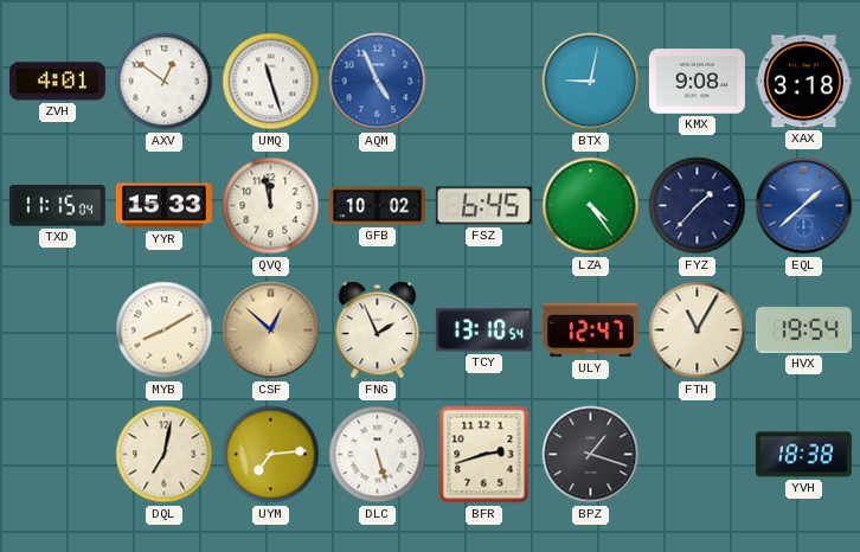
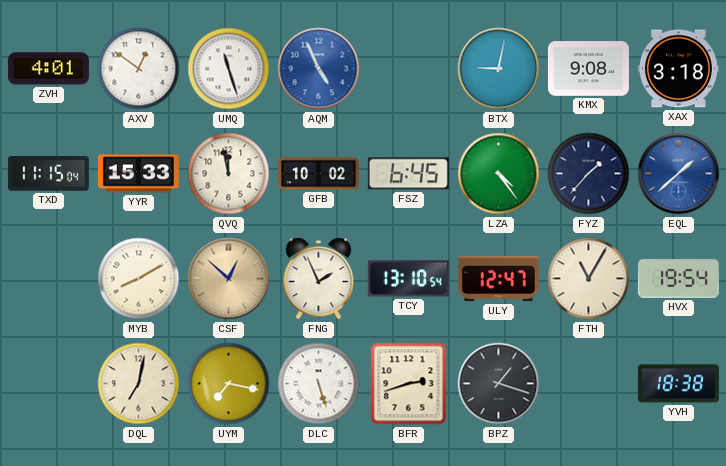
UYM: 7:14 -> 7:17
